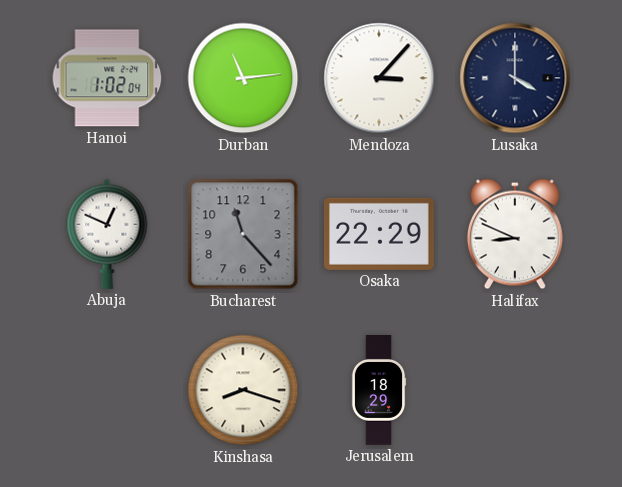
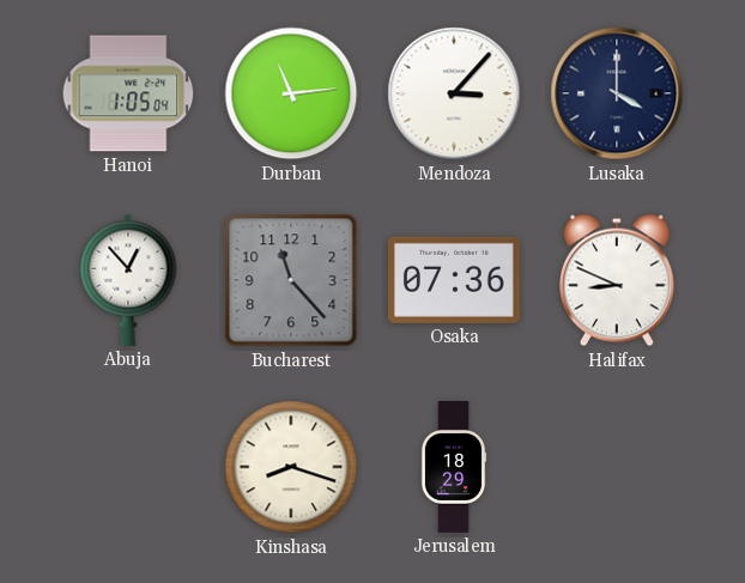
Hanoi: 1:02 -> 1:05
Abuja: 12:49 -> 12:53
Osaka: 22:29 -> 07:36
